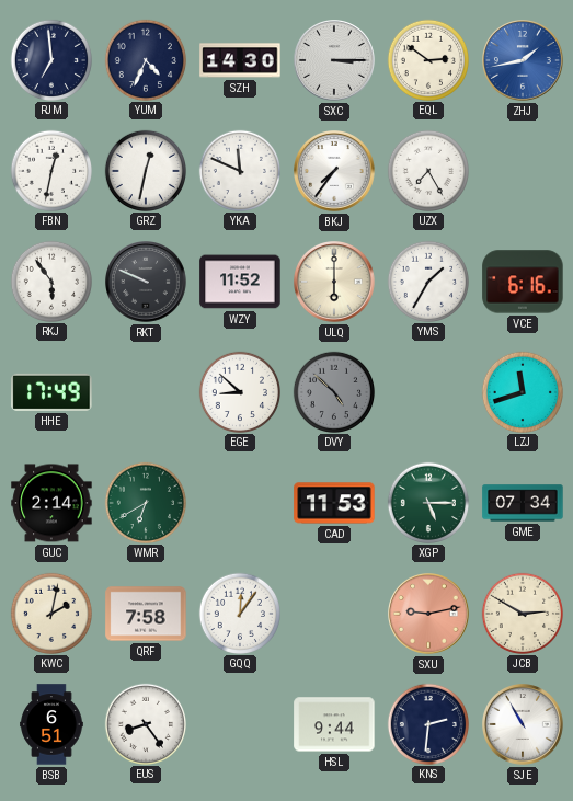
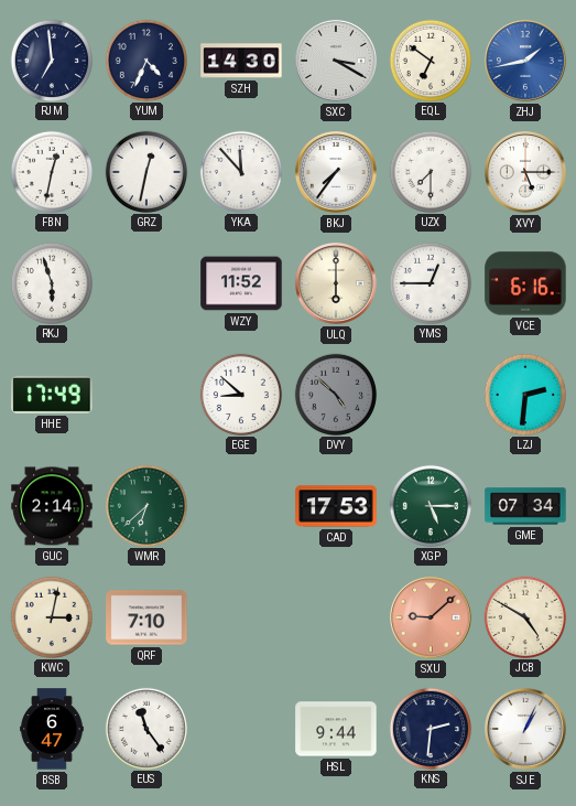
SXC: 3:15 -> 3:20
EQL: 2:51 -> 6:51
YKA: 11:49 -> 11:53
UZX: 7:25 -> 7:30
XVY: none -> 5:15
RKJ: 5:54 -> 5:57
RKT: 9:49 -> none
YMS: 1:35 -> 12:45
LZJ: 11:42 -> 2:31
WMR: 6:40 -> 6:38
CAD: 11:53 -> 17:53
KWC: 2:02 -> 3:02
QRF: 7:58 -> 7:10
GQQ: 12:06 -> none
SXU: 9:13 -> 9:08
JCB: 2:50 -> 4:50
BSB: 6:51 -> 6:47
EUS: 8:24 -> 11:24
SJE: 10:55 -> 1:04
